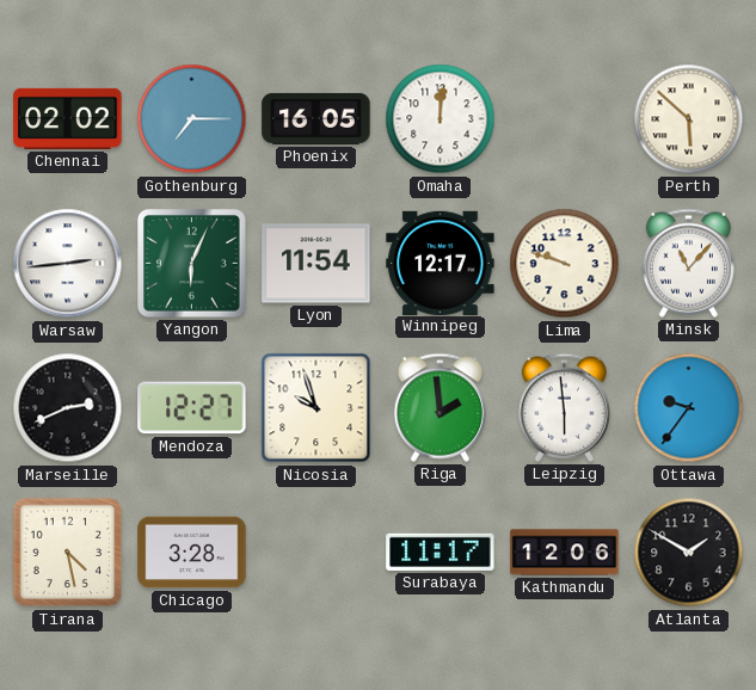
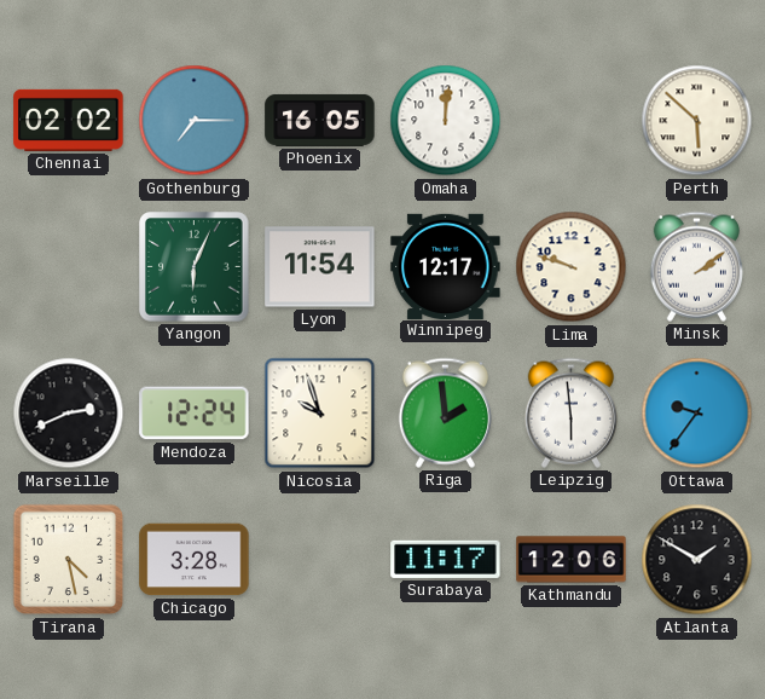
Warsaw: 2:44 -> none
Minsk: 11:07 -> 2:09
Mendoza: 12:27 -> 12:24
